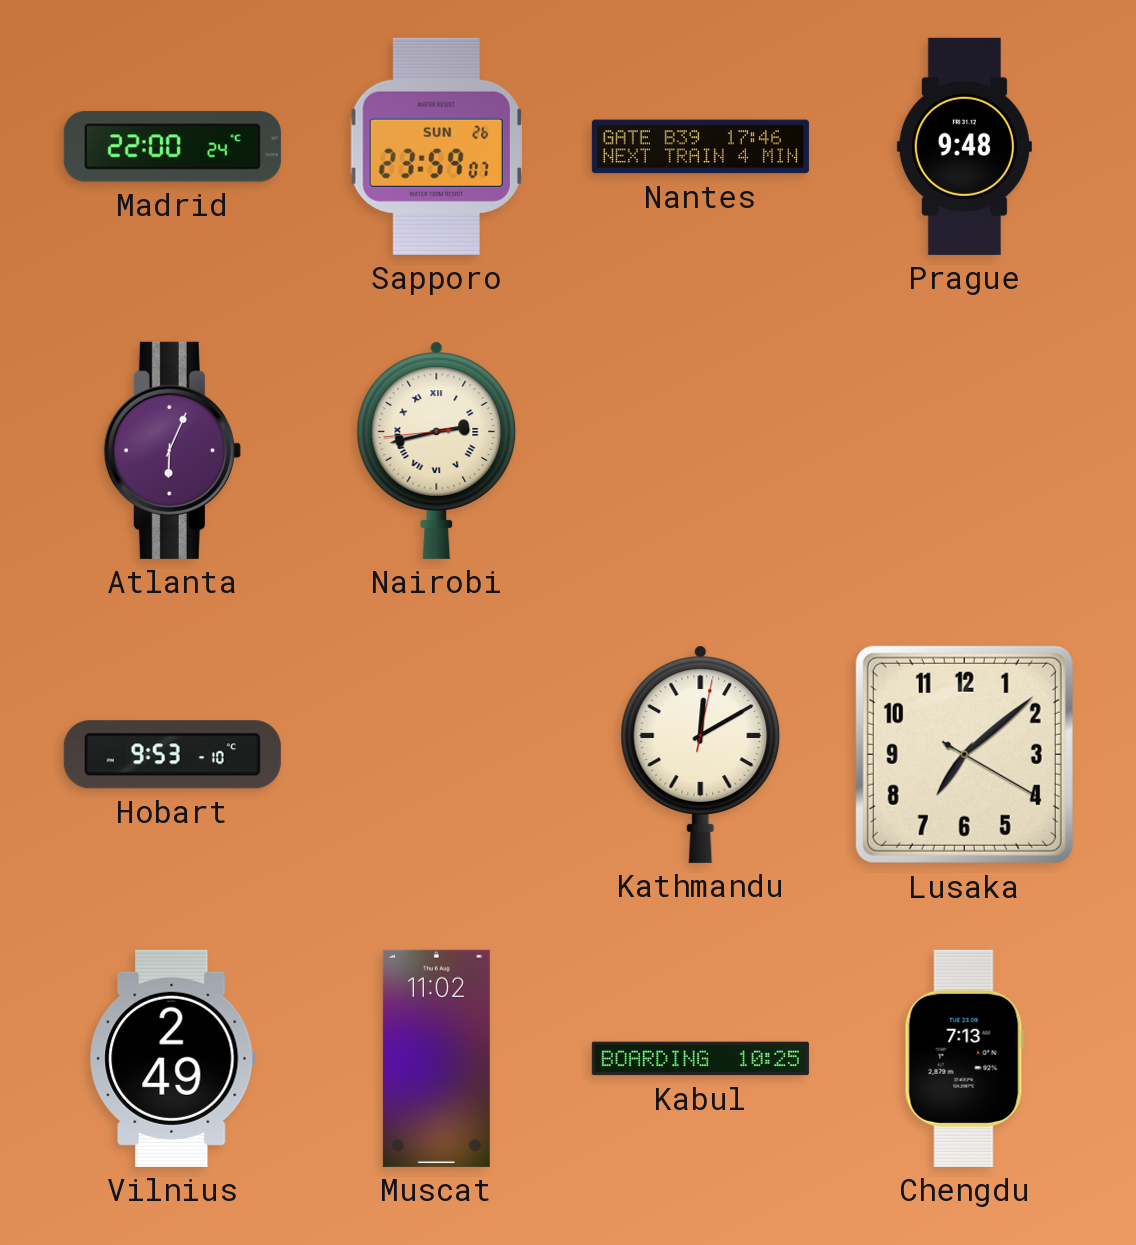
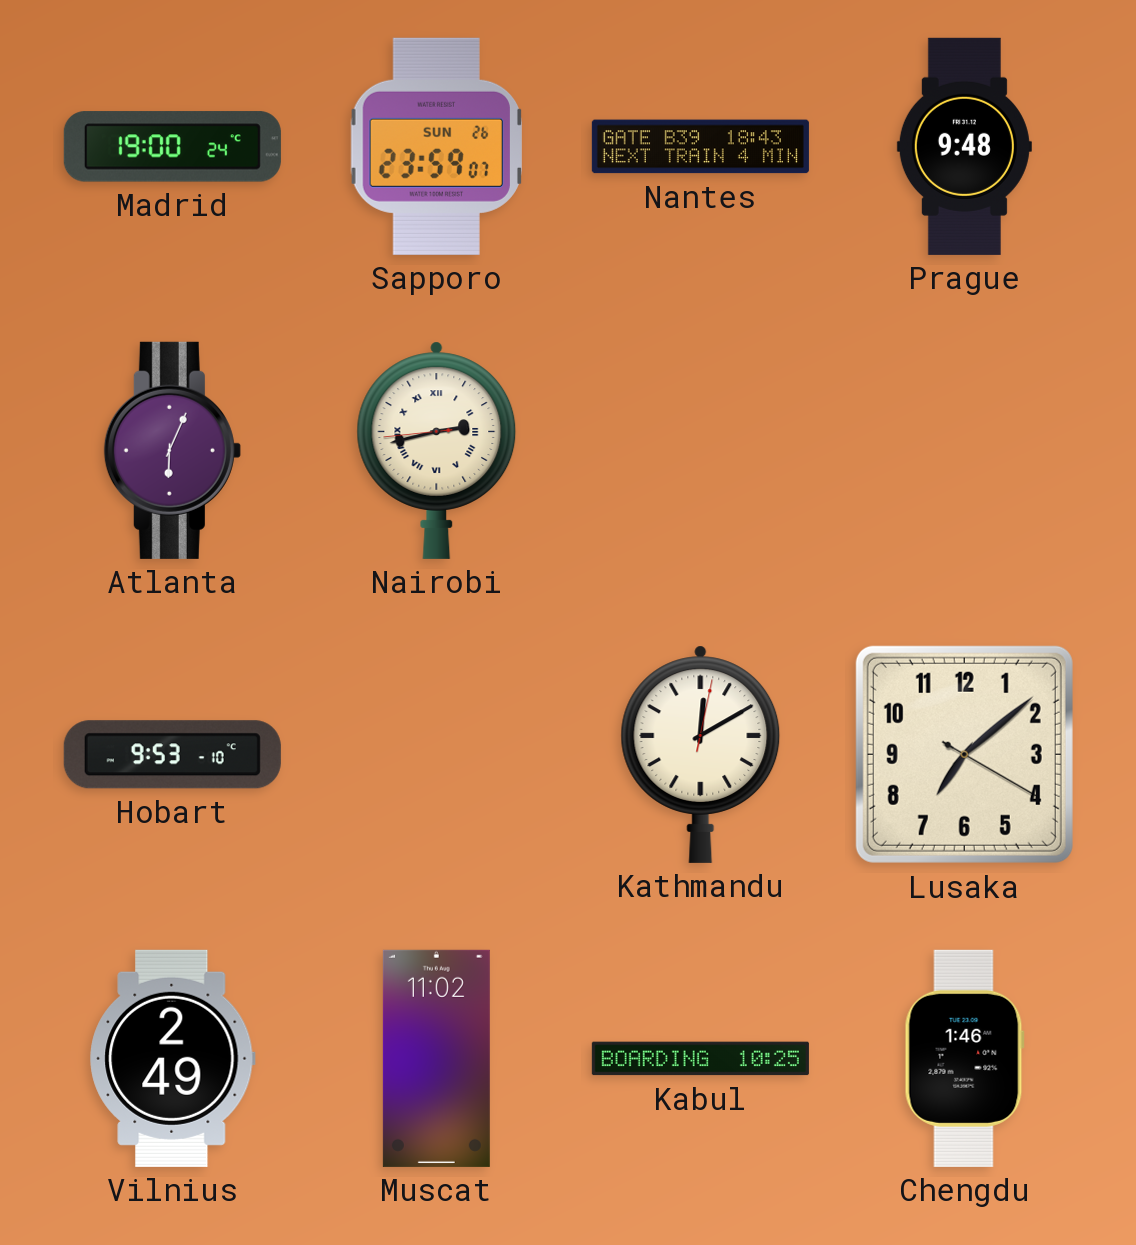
Madrid: 22:00 -> 19:00
Nantes: 17:46 -> 18:43
Chengdu: 7:13 -> 1:46
